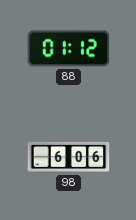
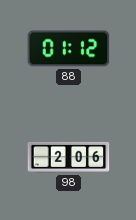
98: 6:06 -> 2:06
